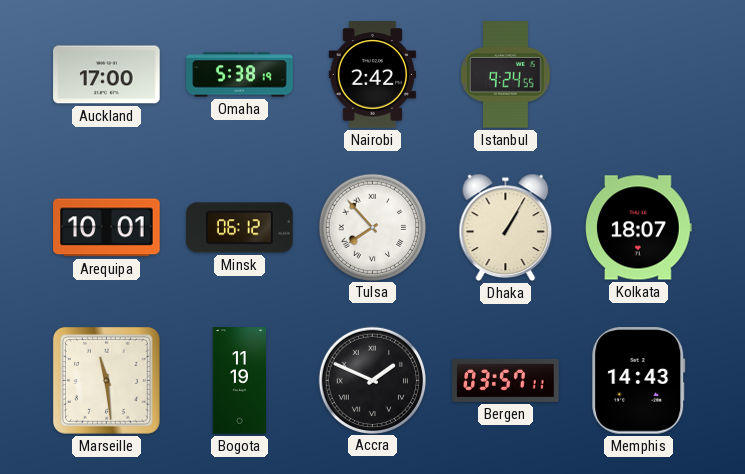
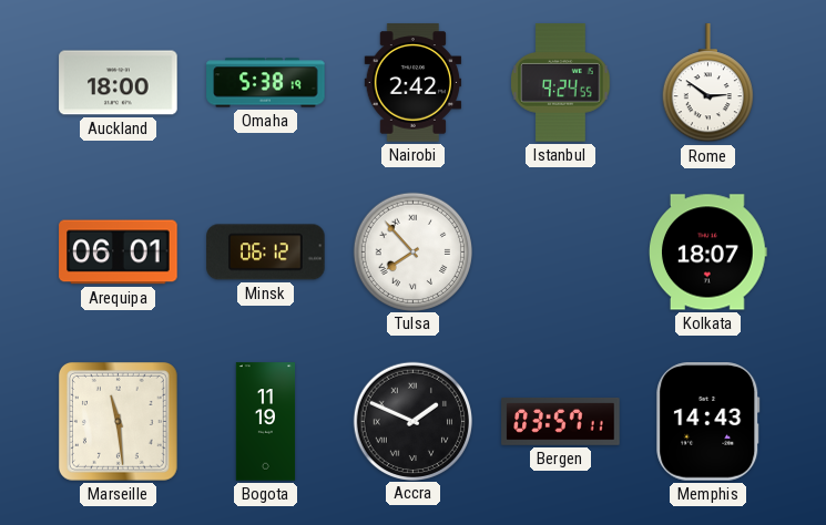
Auckland: 17:00 -> 18:00
Rome: none -> 2:51
Arequipa: 10:01 -> 06:01
Dhaka: 1:05 -> none
